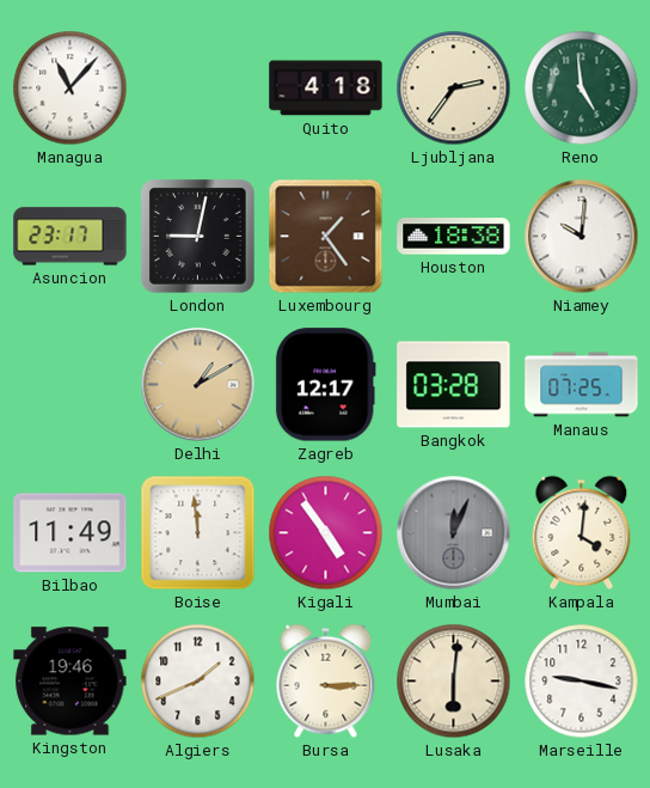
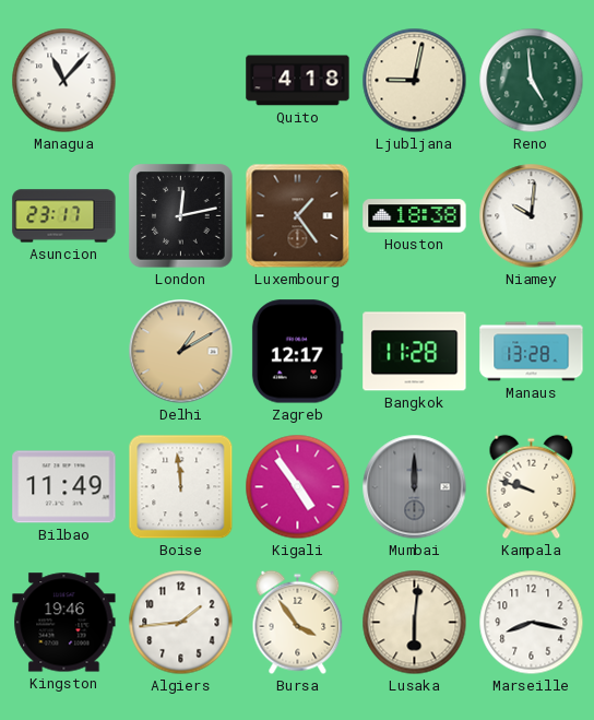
Ljubljana: 2:36 -> 9:02
London: 9:02 -> 12:13
Bangkok: 03:28 -> 11:28
Manaus: 07:25 -> 13:28
Mumbai: 12:04 -> 12:00
Kampala: 4:01 -> 9:48
Algiers: 1:41 -> 1:44
Bursa: 3:15 -> 3:54
Marseille: 9:17 -> 8:17
